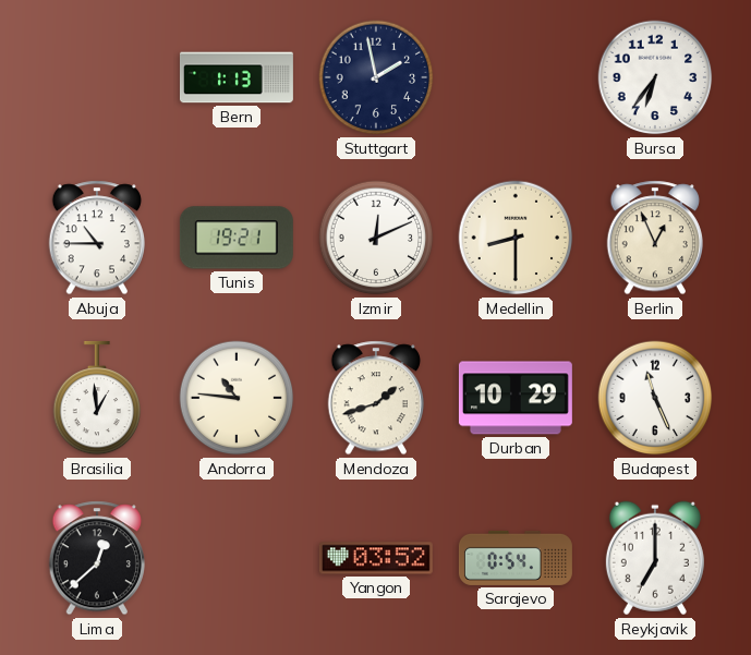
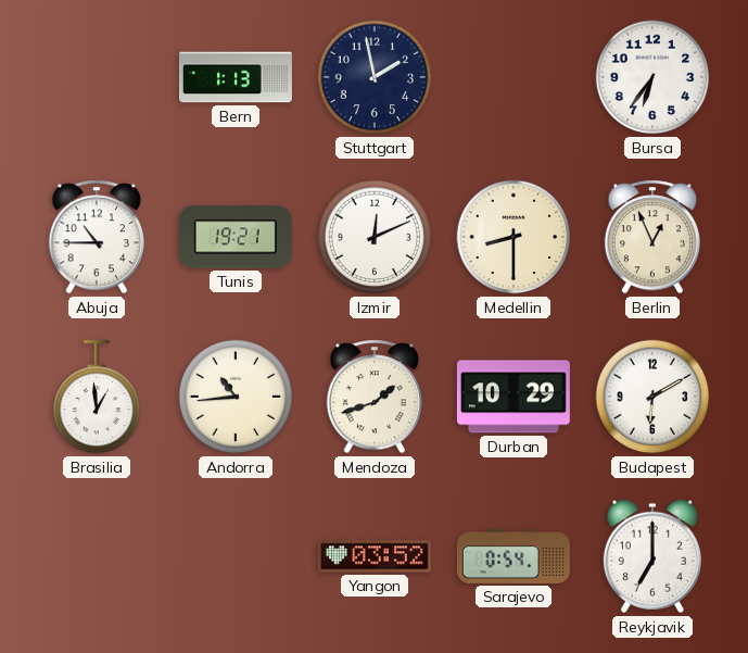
Andorra: 10:46 -> 10:44
Budapest: 11:26 -> 6:10
Lima: 12:38 -> none
